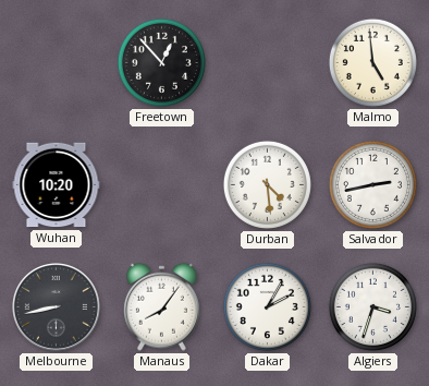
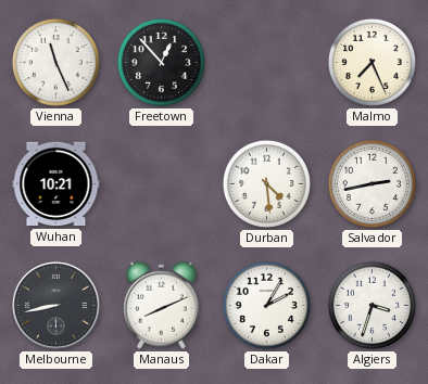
Vienna: none -> 11:26
Malmo: 4:59 -> 7:26
Wuhan: 10:20 -> 10:21
Manaus: 8:06 -> 8:11
